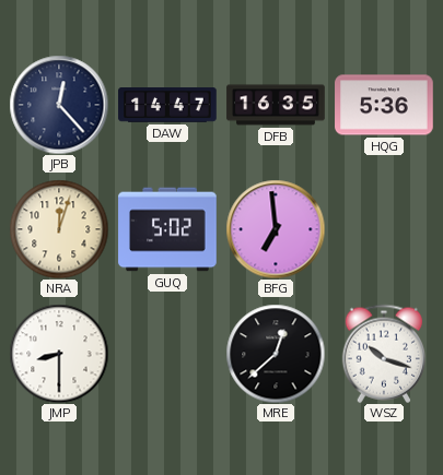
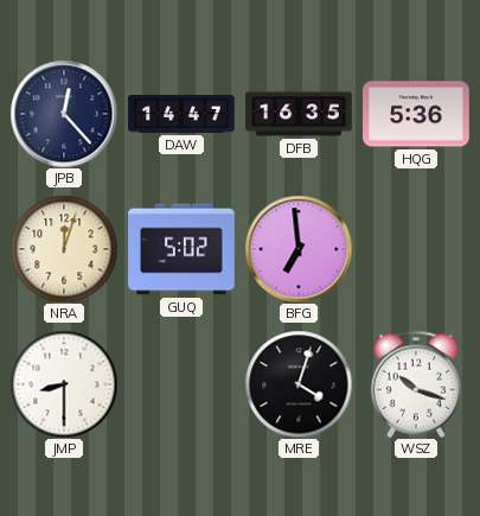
MRE: 12:38 -> 4:03
